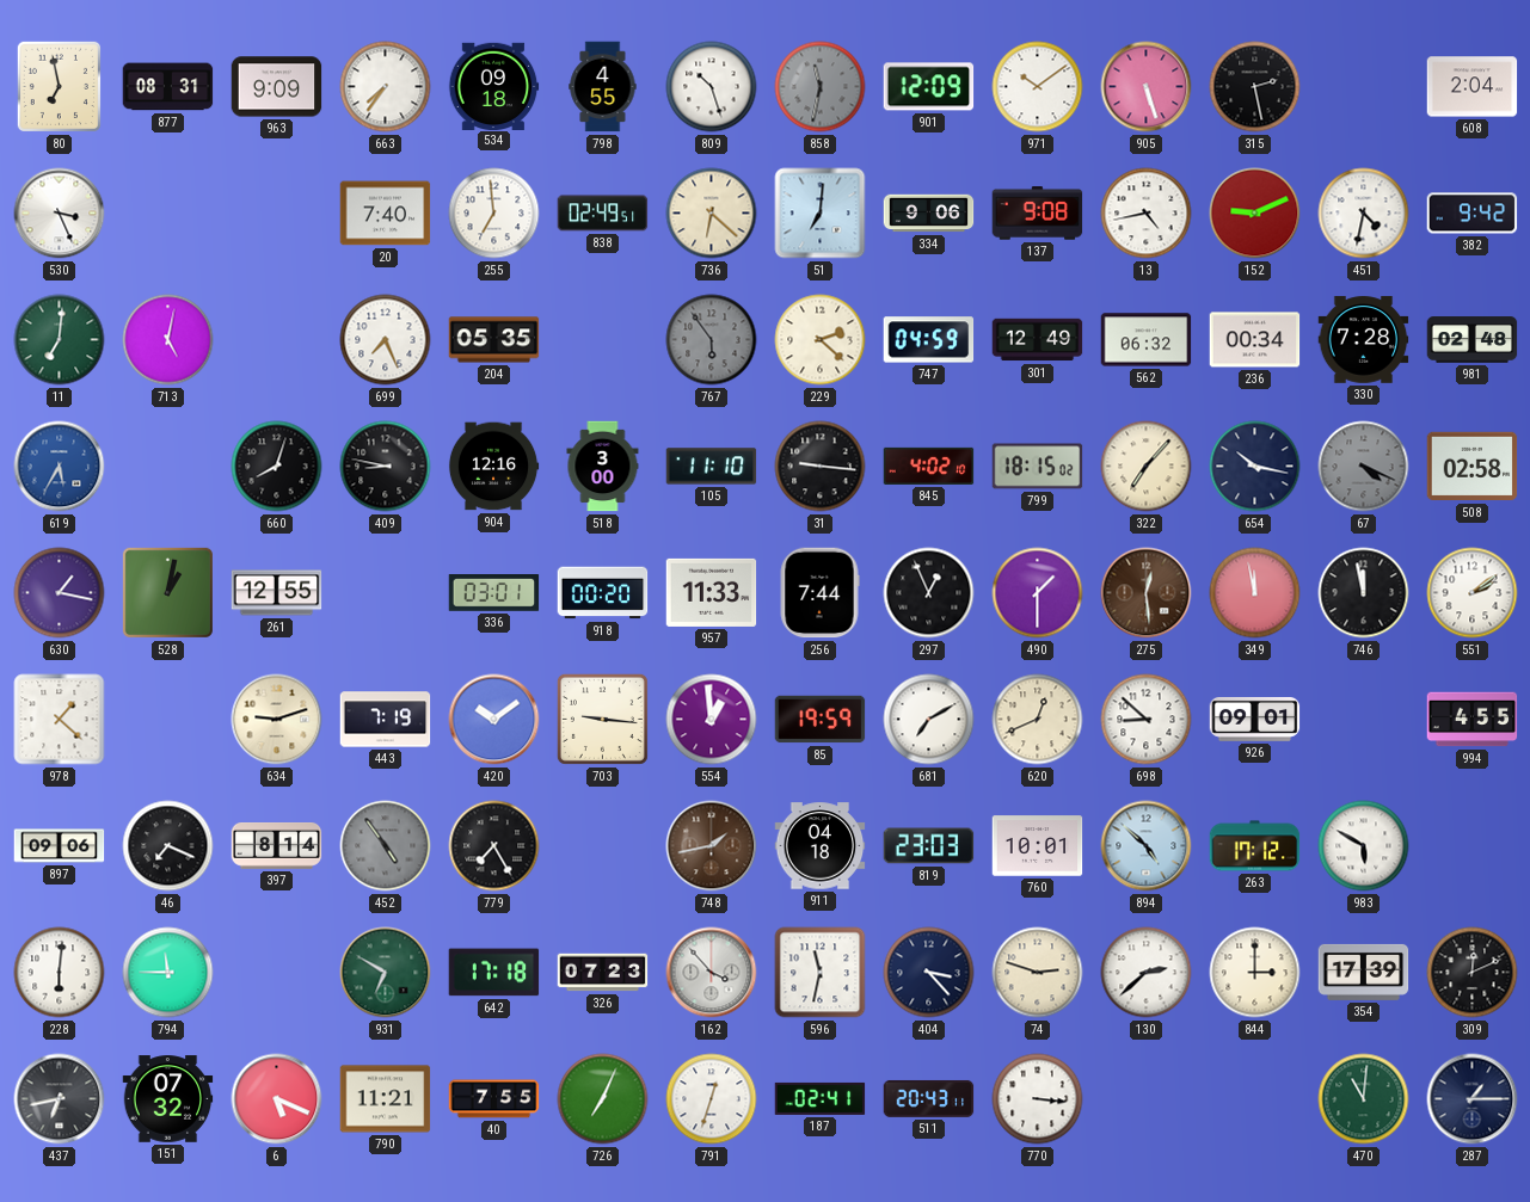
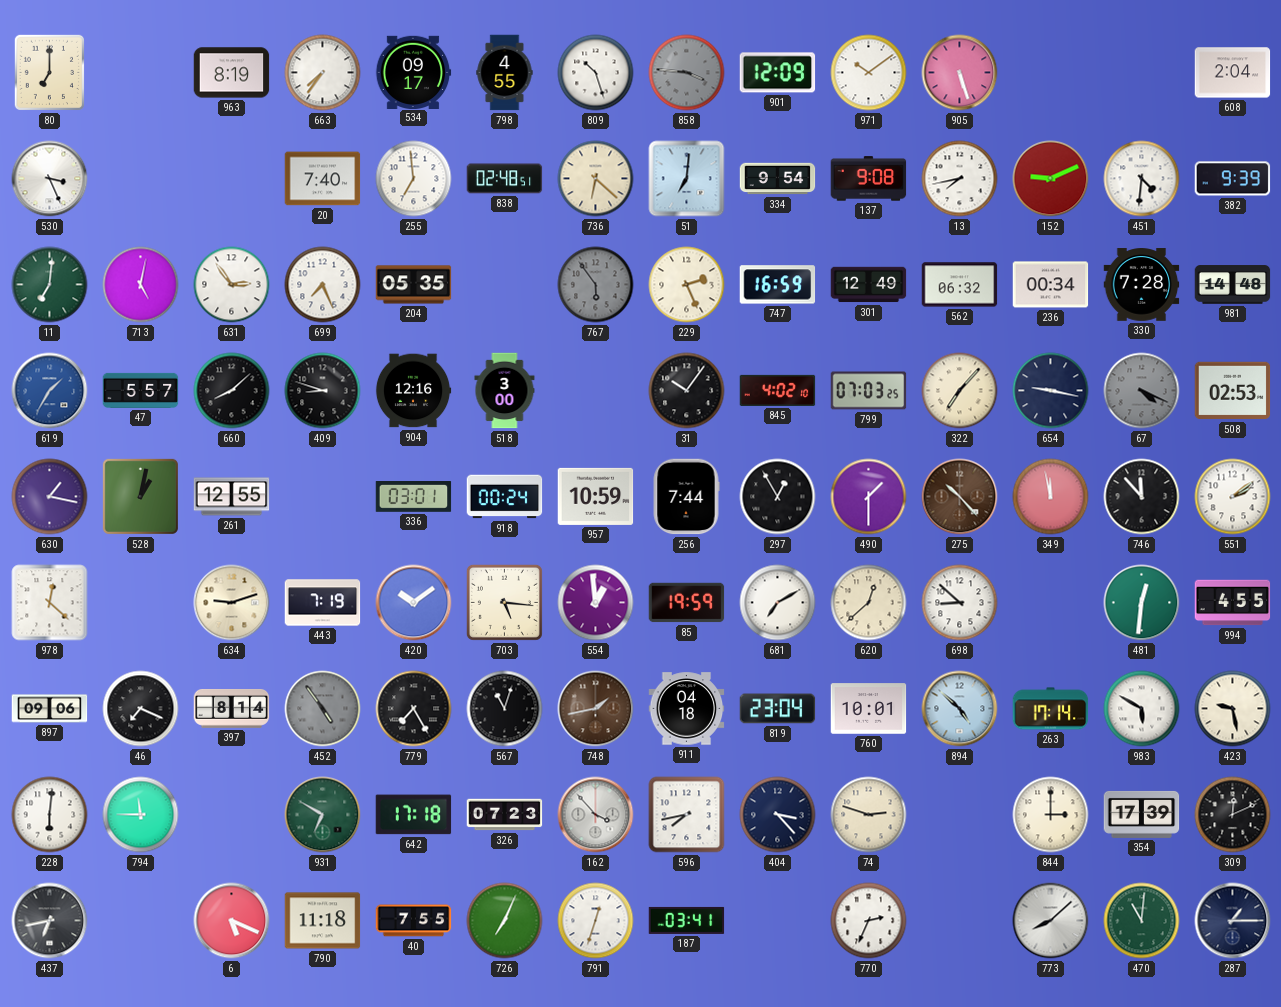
80: 6:58 -> 7:00
877: 08:31 -> none
963: 9:09 -> 8:19
534: 09:18 -> 09:17
858: 11:32 -> 3:46
315: 2:28 -> none
838: 02:49 -> 02:48
334: 9:06 -> 9:54
13: 4:43 -> 7:43
451: 4:32 -> 4:31
382: 9:42 -> 9:39
631: none -> 2:54
229: 2:22 -> 2:26
747: 04:59 -> 16:59
981: 02:48 -> 14:48
619: 5:35 -> 1:35
47: none -> 5:57
660: 8:03 -> 8:08
409: 8:47 -> 8:48
105: 11:10 -> none
31: 9:16 -> 10:06
799: 18:15 -> 07:03
654: 10:17 -> 9:17
508: 02:58 -> 02:53
918: 00:20 -> 00:24
957: 11:33 -> 10:59
297: 12:56 -> 12:55
275: 12:29 -> 10:23
746: 11:58 -> 11:53
978: 1:22 -> 12:22
703: 9:16 -> 5:16
620: 12:41 -> 12:38
926: 09:01 -> none
481: none -> 12:31
567: none -> 11:03
819: 23:03 -> 23:04
263: 17:12 -> 17:14
423: none -> 9:28
596: 11:32 -> 7:43
130: 2:38 -> none
151: 07:32 -> none
790: 11:21 -> 11:18
187: 02:41 -> 03:41
511: 20:43 -> none
770: 3:16 -> 2:34
773: none -> 8:08
